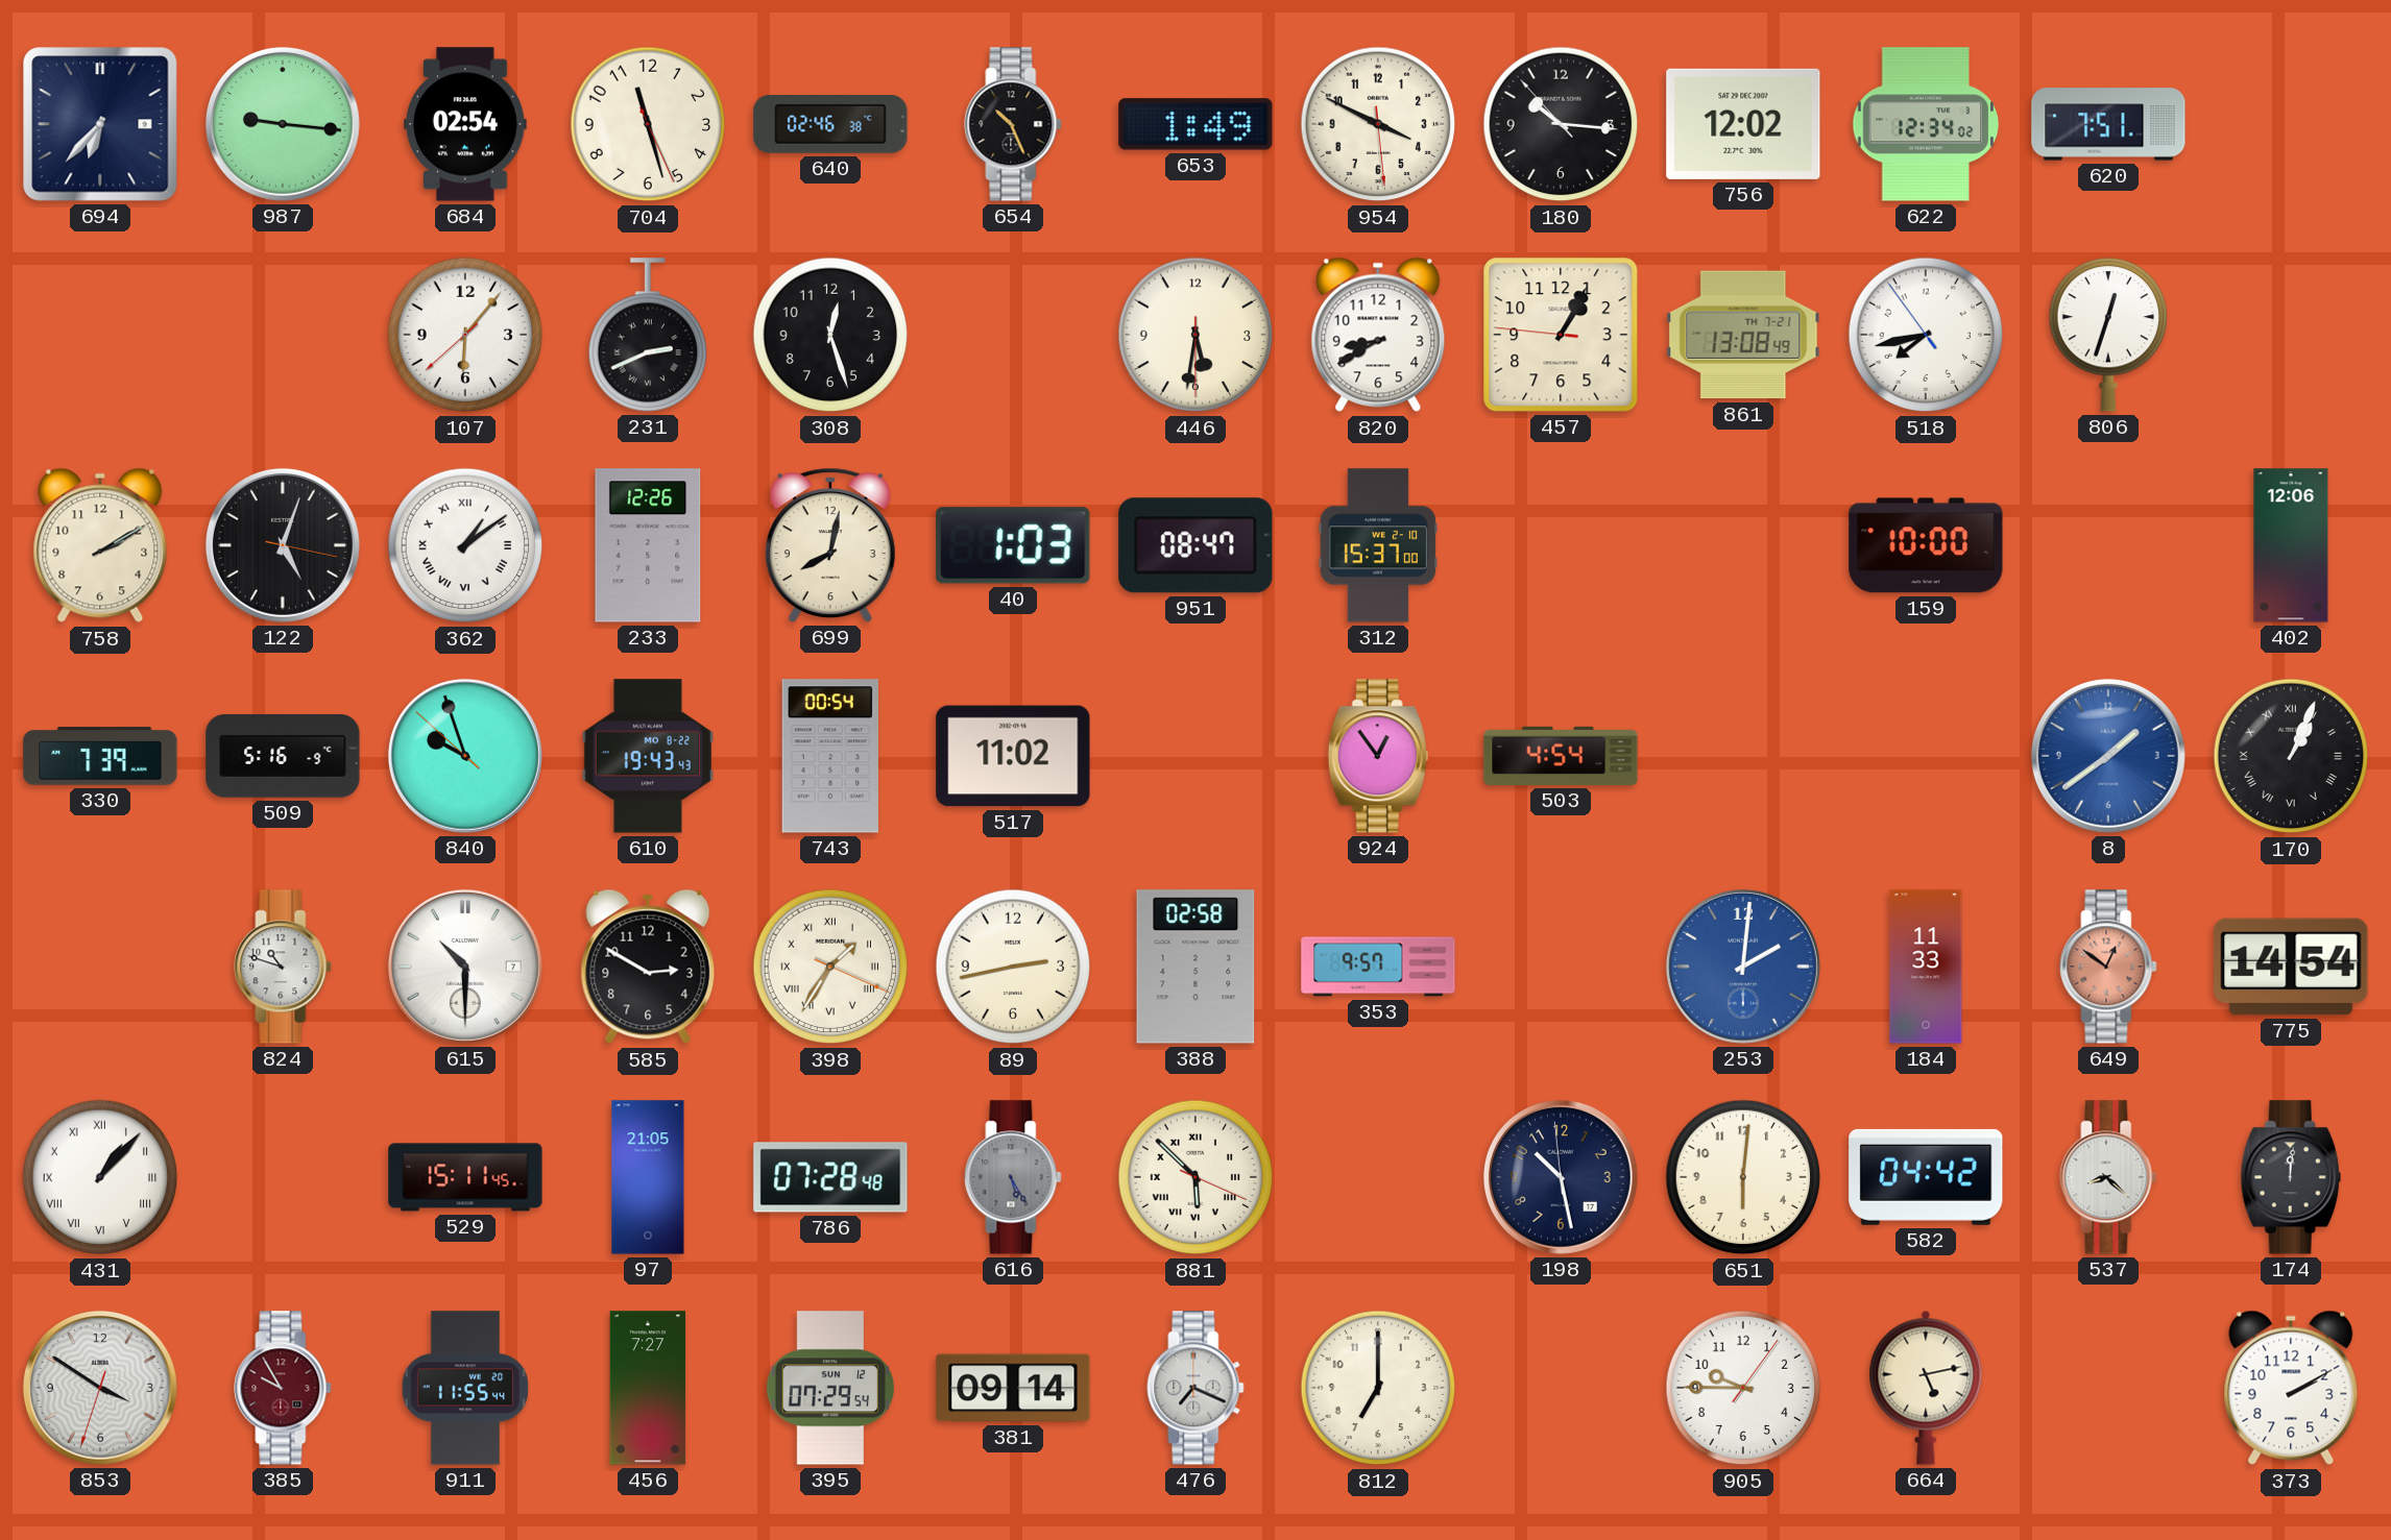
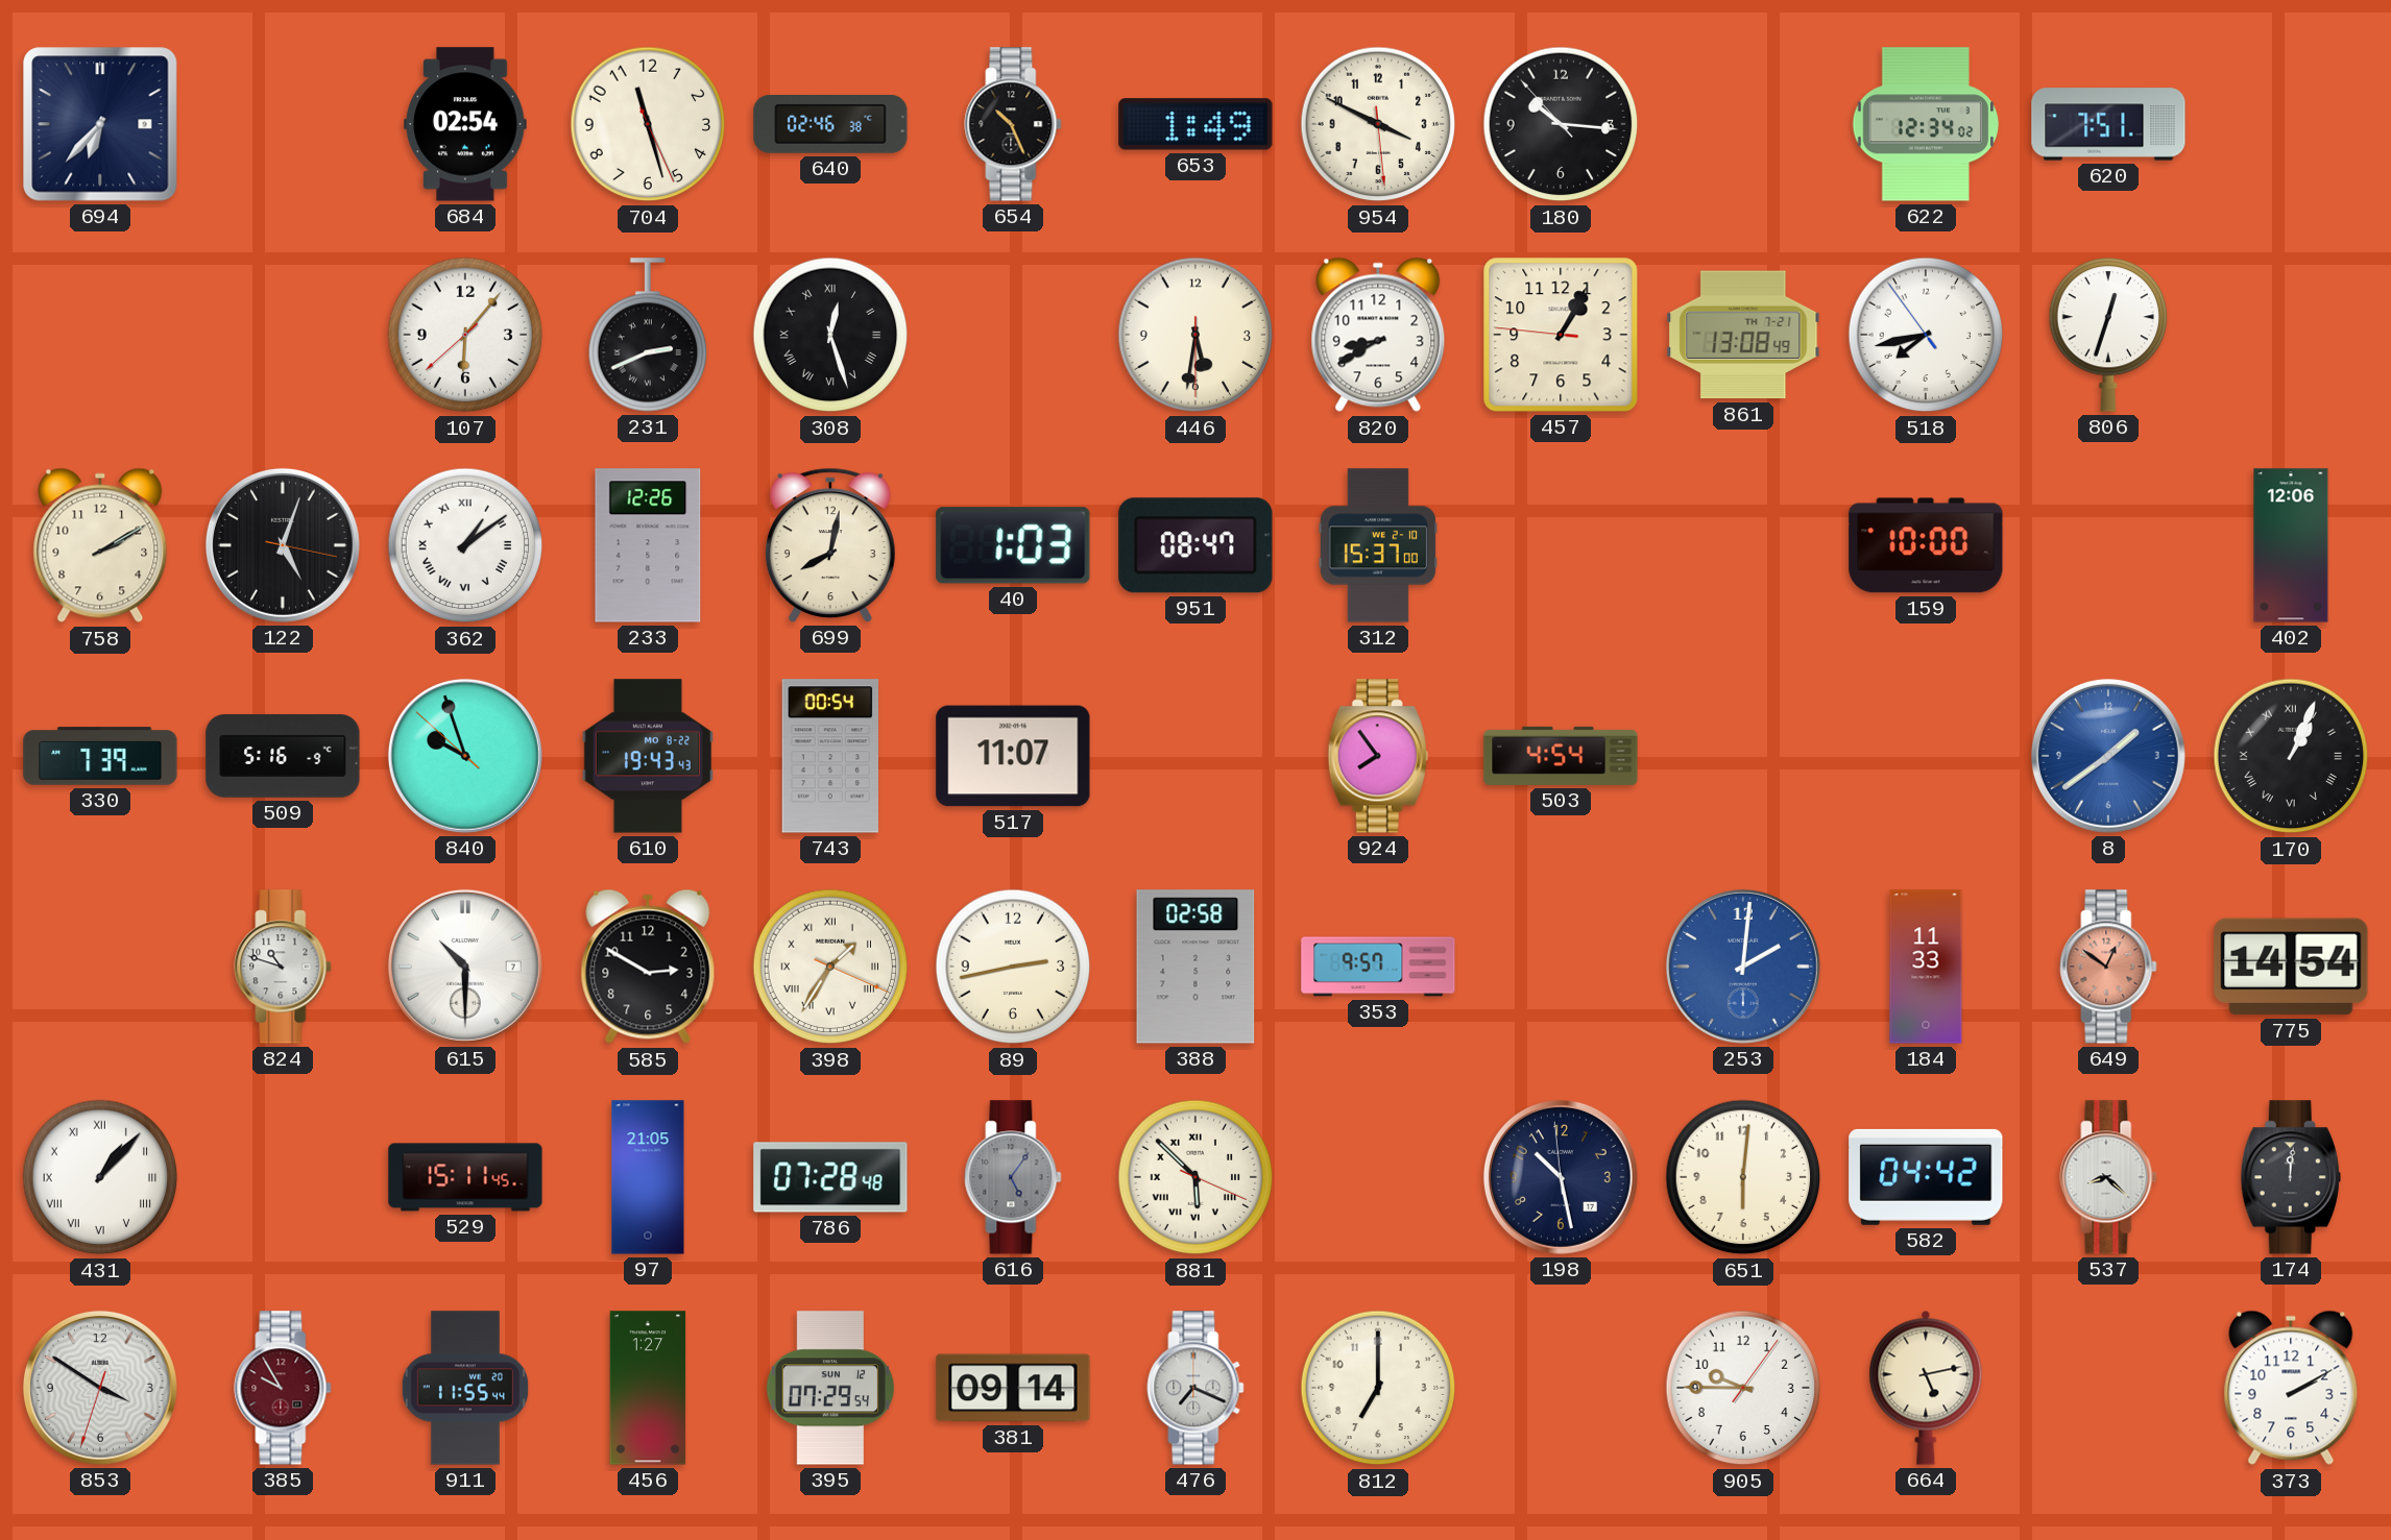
987: 9:16 -> none
756: 12:02 -> none
308 numerals: Arabic -> Roman
517: 11:02 -> 11:07
924: 12:54 -> 7:54
616: 5:25 -> 5:06
456: 7:27 -> 1:27
